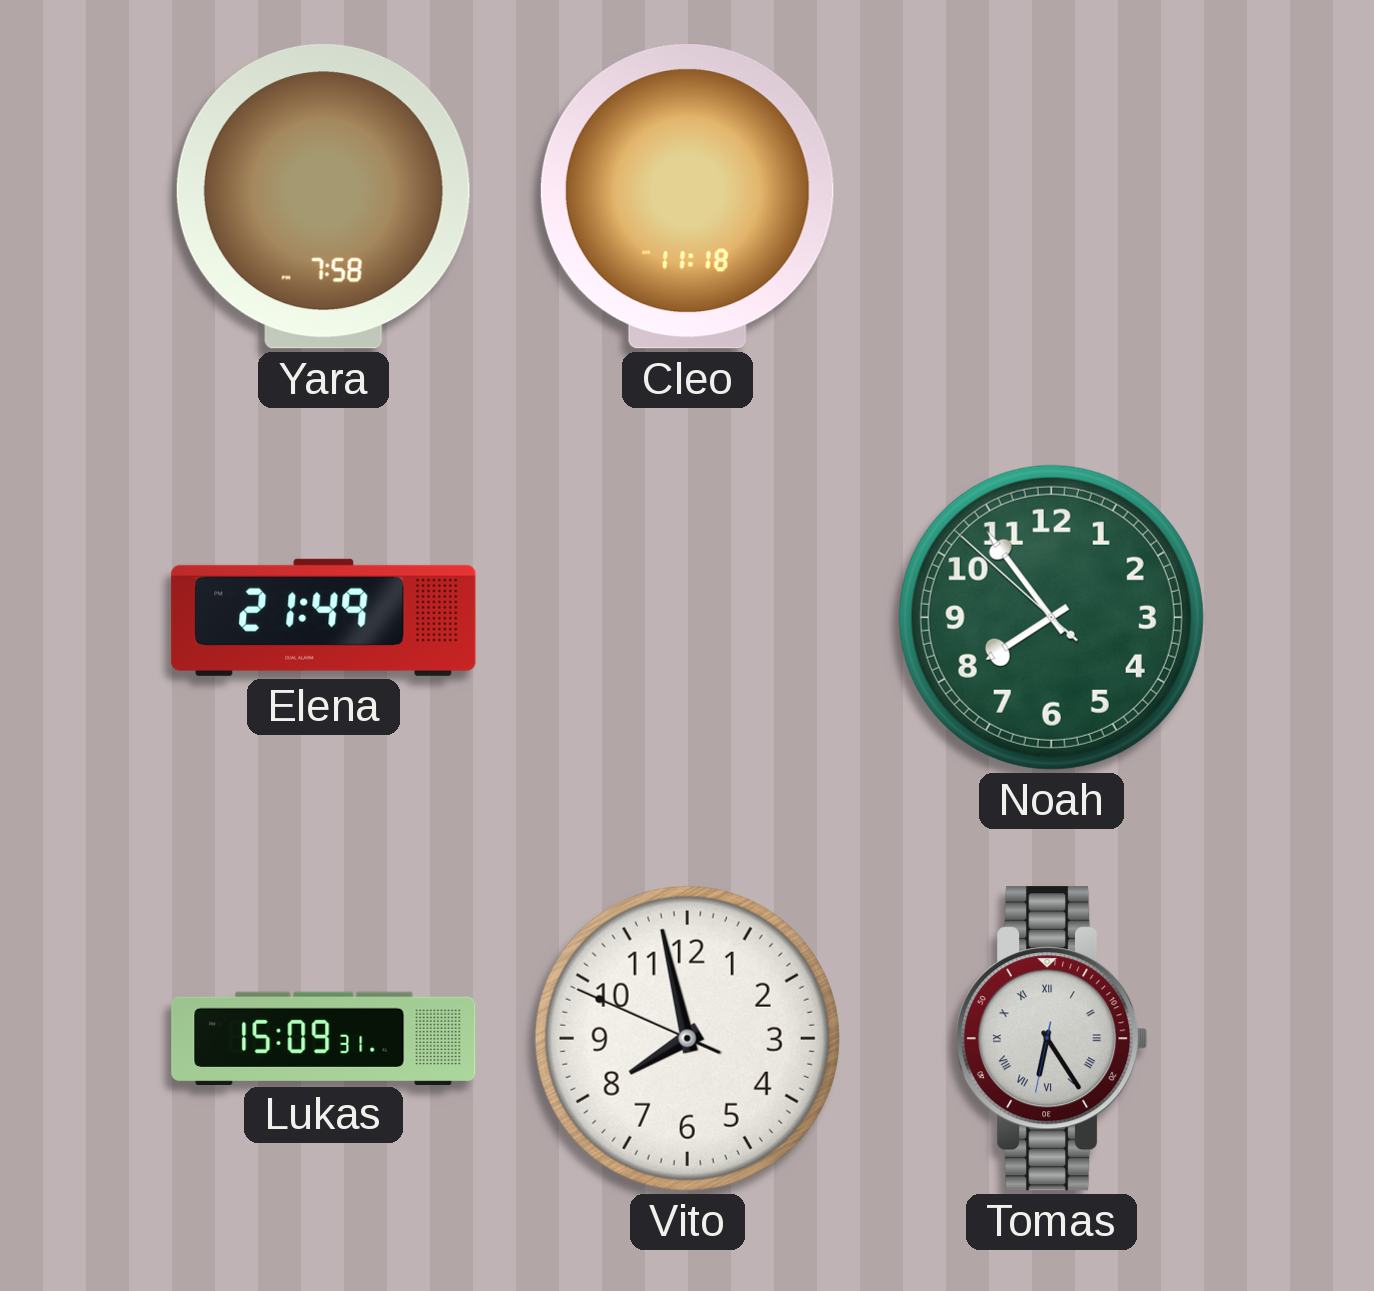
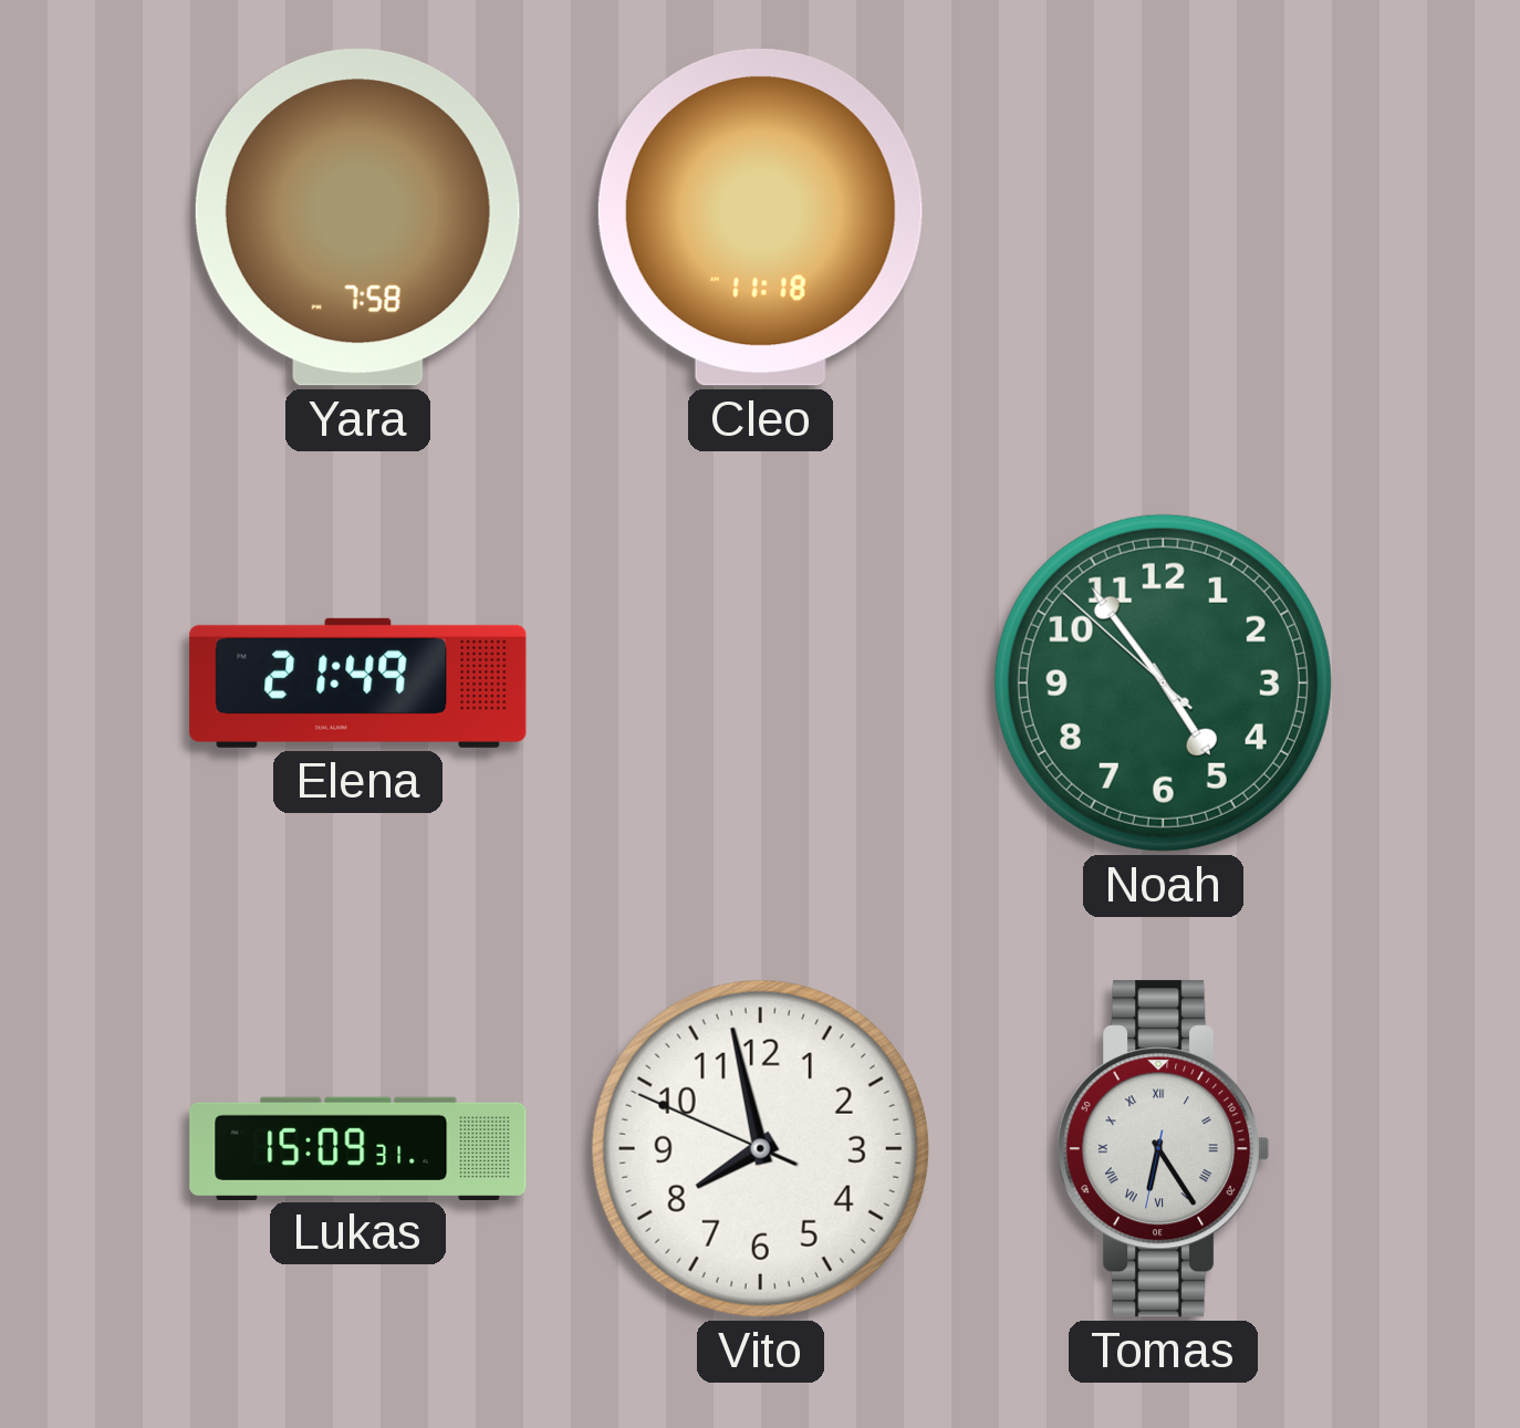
Noah: 7:53 -> 4:53
